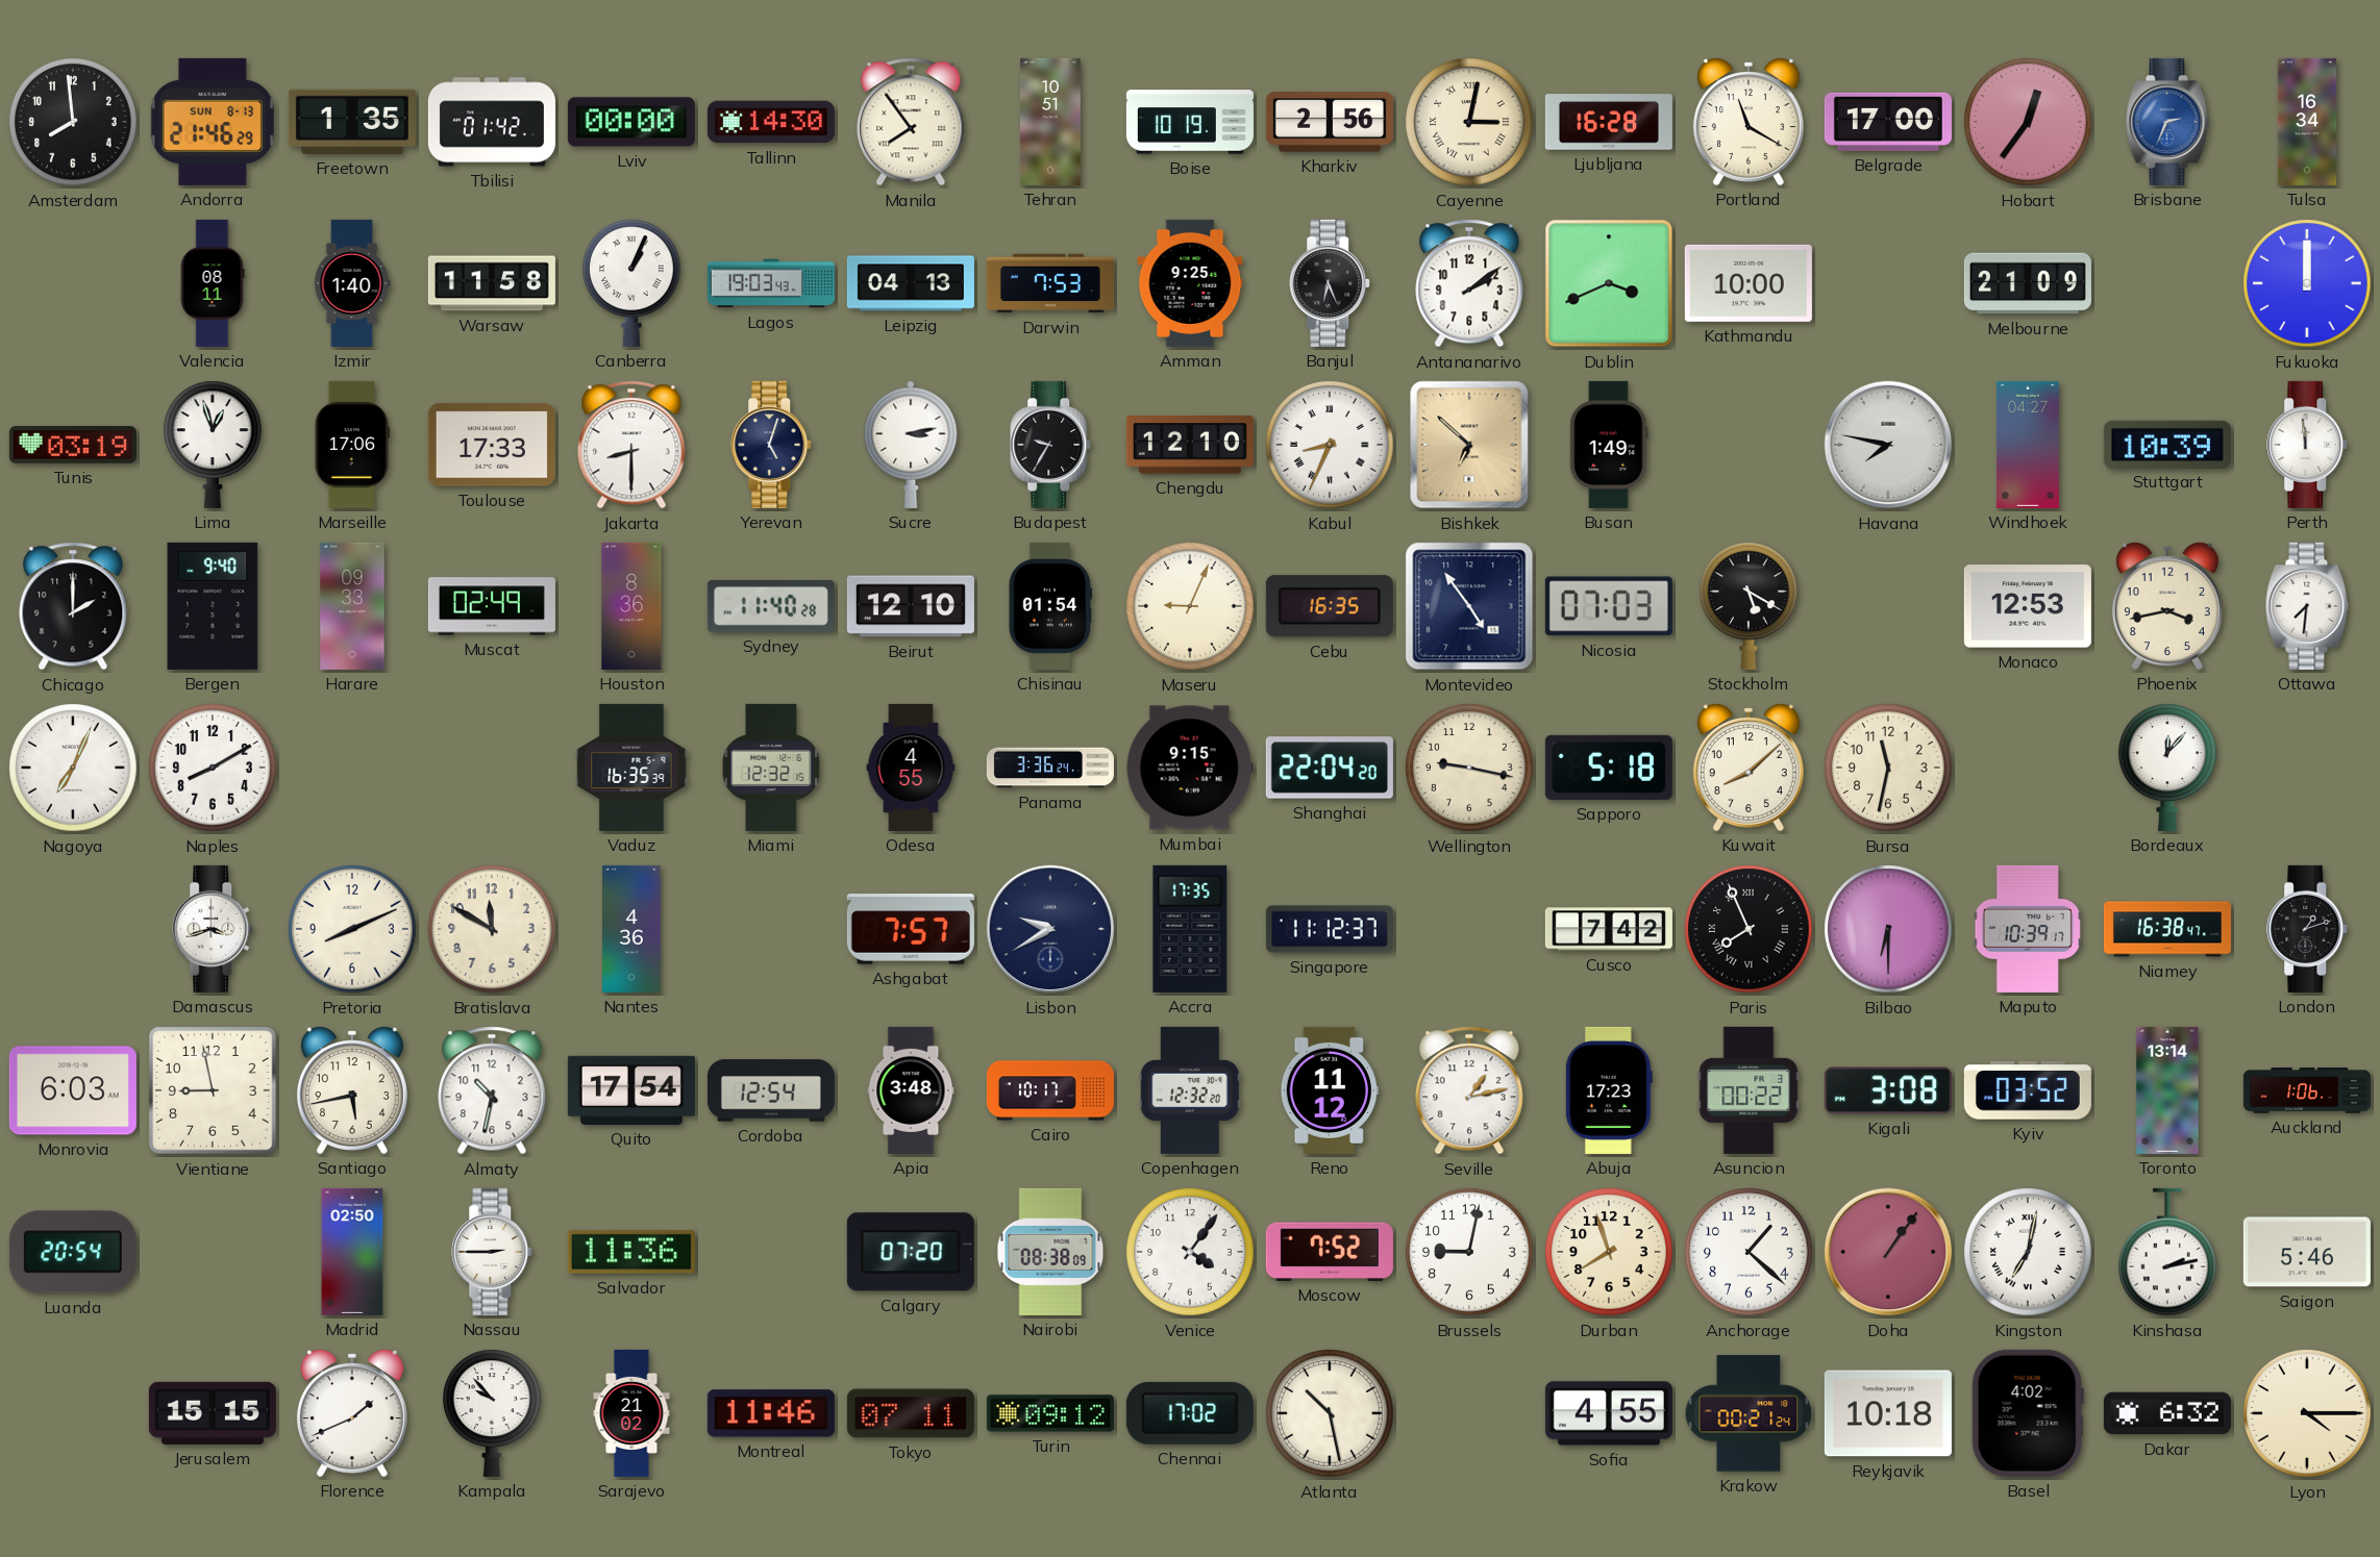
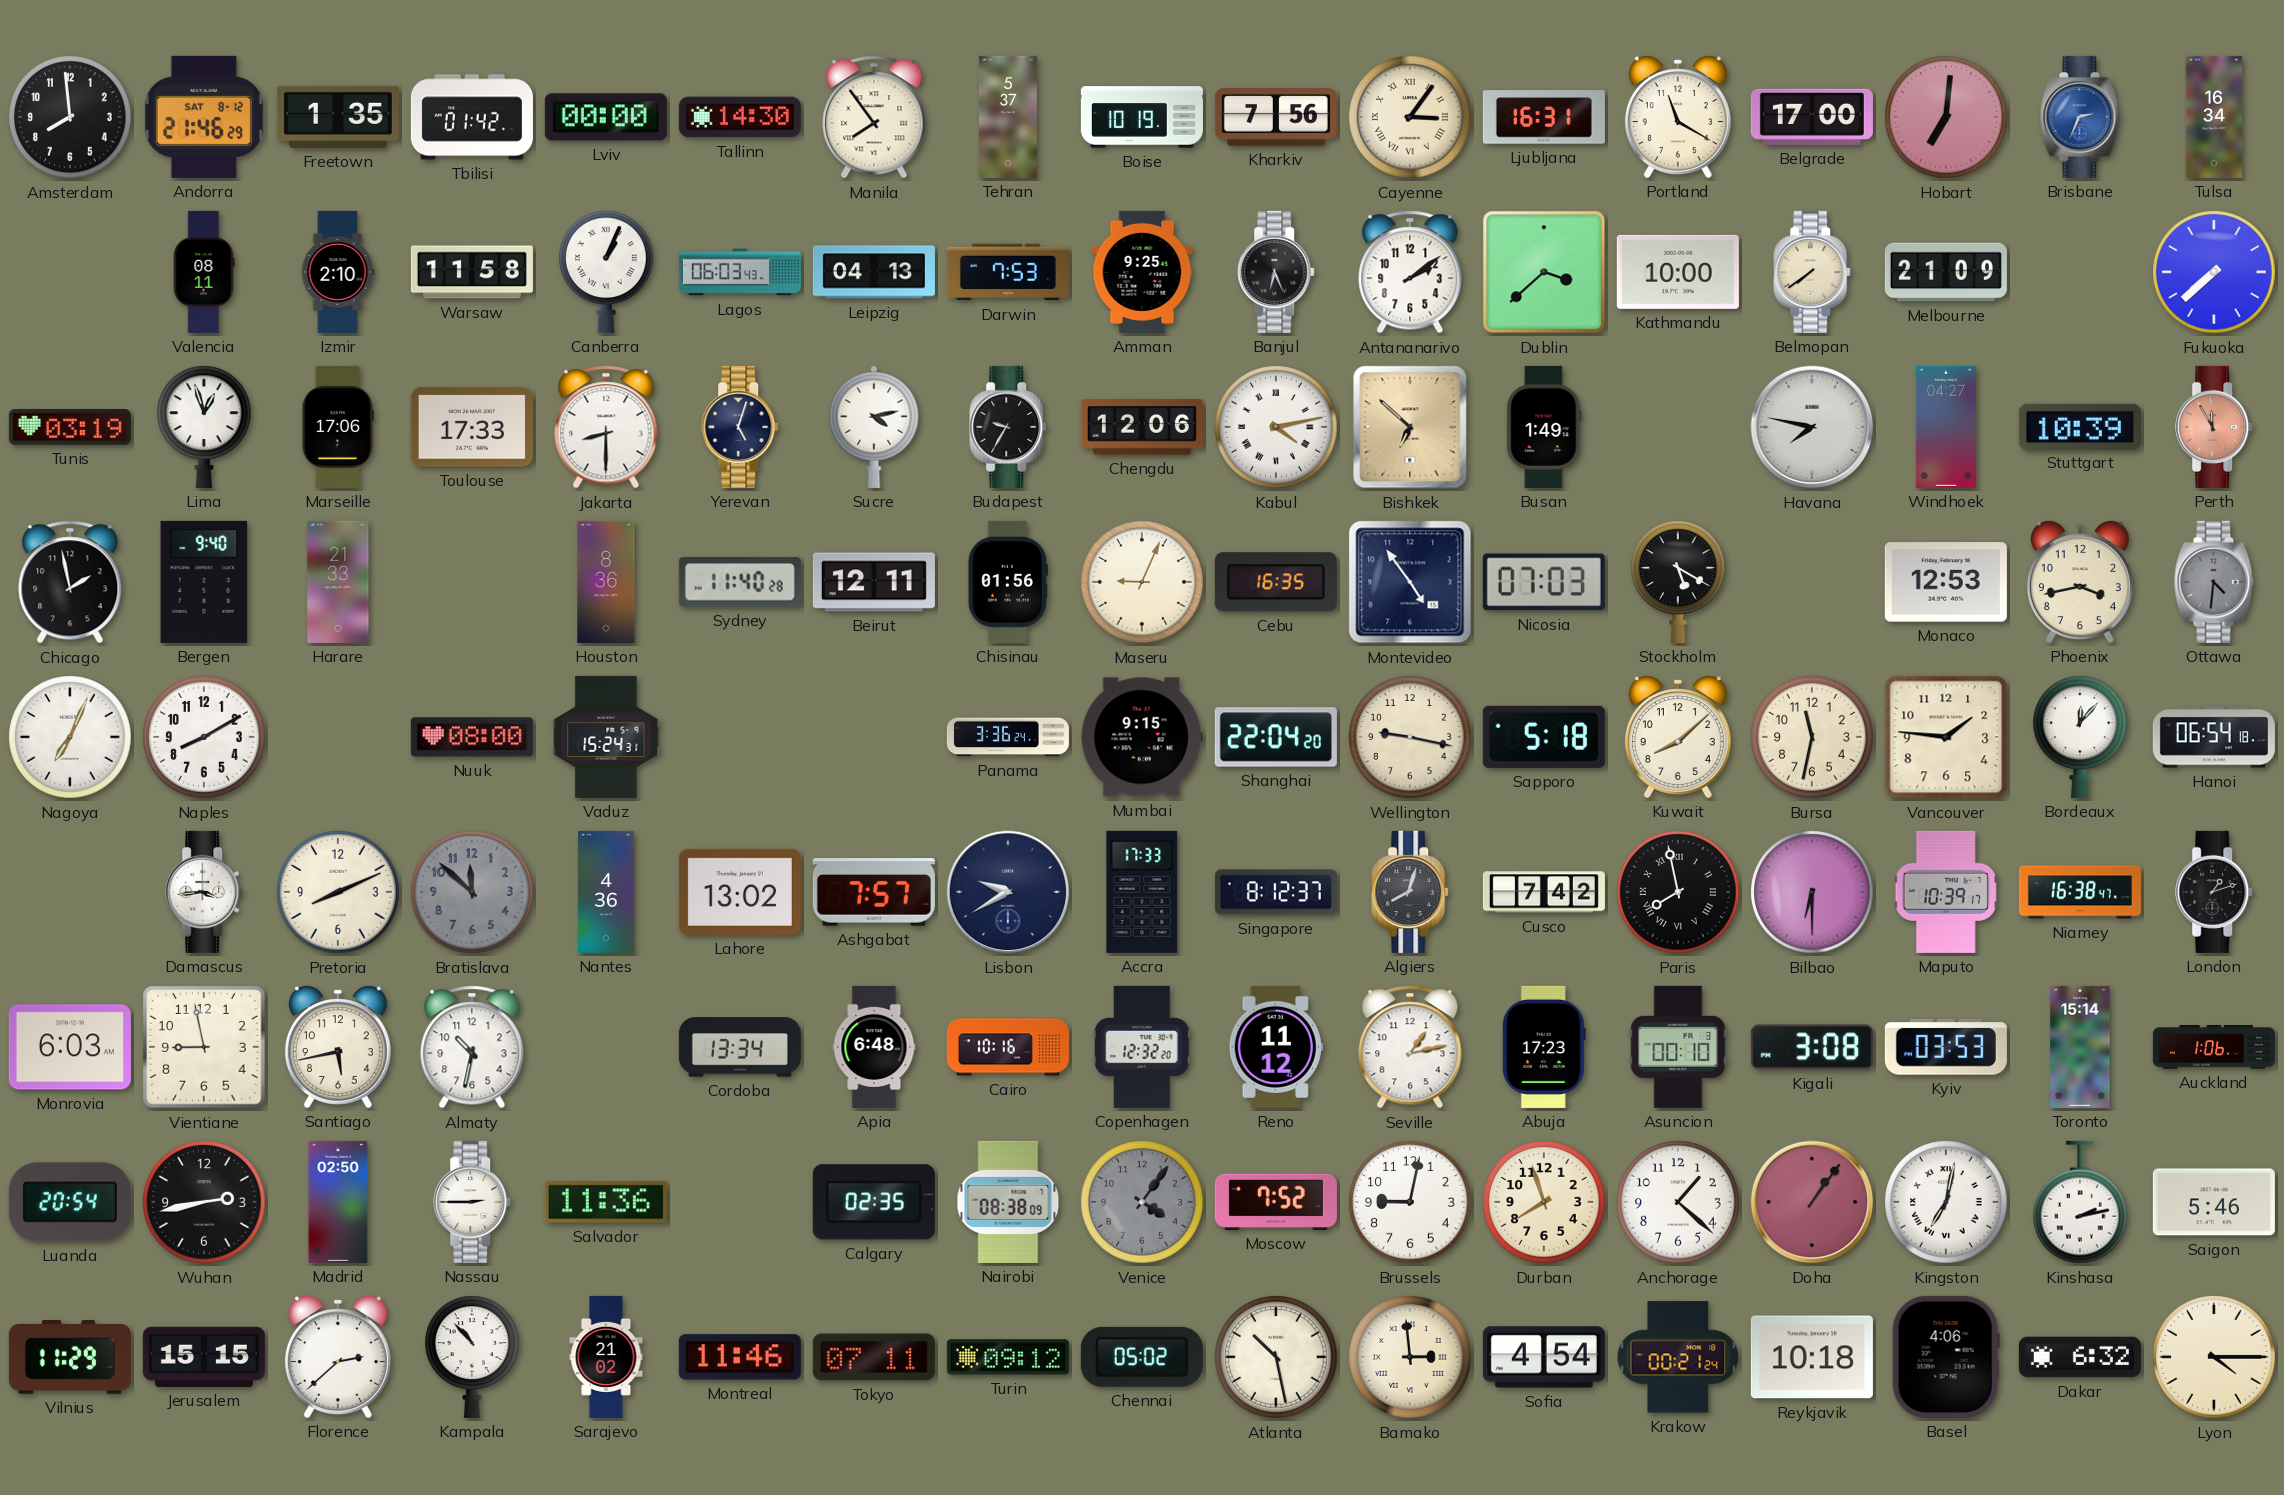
Andorra date: SUN 8-13 -> SAT 8-12
Tehran: 10:51 -> 5:37
Kharkiv: 2:56 -> 7:56
Cayenne: 3:02 -> 3:06
Ljubljana: 16:28 -> 16:31
Hobart: 12:36 -> 7:01
Izmir: 1:40 -> 2:10
Lagos: 19:03 -> 06:03
Dublin: 3:41 -> 3:38
Belmopan: none -> 7:39
Fukuoka: 12:00 -> 7:38
Sucre: 3:13 -> 4:13
Chengdu: 12:10 -> 12:06
Kabul: 8:34 -> 4:13
Perth: 11:59 -> 11:55
Perth dial: white -> salmon
Chicago: 2:00 -> 1:58
Harare: 09:33 -> 21:33
Muscat: 02:49 -> none
Beirut: 12:10 -> 12:11
Chisinau: 01:54 -> 01:56
Ottawa: 7:31 -> 4:31
Ottawa dial: white -> grey
Nuuk: none -> 08:00
Vaduz: 16:35 -> 15:24
Miami: 12:32 -> none
Odesa: 4:55 -> none
Vancouver: none -> 1:46
Hanoi: none -> 06:54
Damascus: 3:42 -> 3:44
Bratislava: 11:50 -> 11:52
Bratislava dial: cream -> grey
Lahore: none -> 13:02
Accra: 17:35 -> 17:33
Singapore: 11:12 -> 8:12
Algiers: none -> 8:03
Paris: 7:56 -> 7:58
Quito: 17:54 -> none
Cordoba: 12:54 -> 13:34
Apia: 3:48 -> 6:48
Cairo: 10:17 -> 10:16
Asuncion: 00:22 -> 00:10
Kyiv: 03:52 -> 03:53
Toronto: 13:14 -> 15:14
Wuhan: none -> 2:43
Calgary: 07:20 -> 02:35
Venice dial: white -> grey
Vilnius: none -> 11:29
Florence: 1:41 -> 2:38
Kampala: 9:53 -> 10:53
Chennai: 17:02 -> 05:02
Bamako: none -> 2:59
Sofia: 4:55 -> 4:54
Basel: 4:02 -> 4:06
